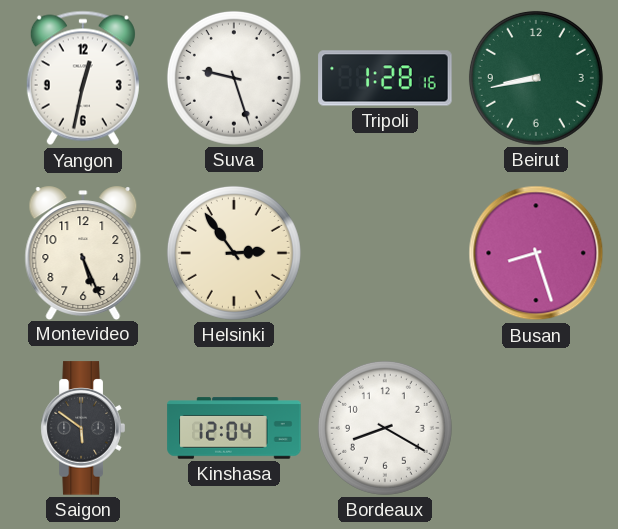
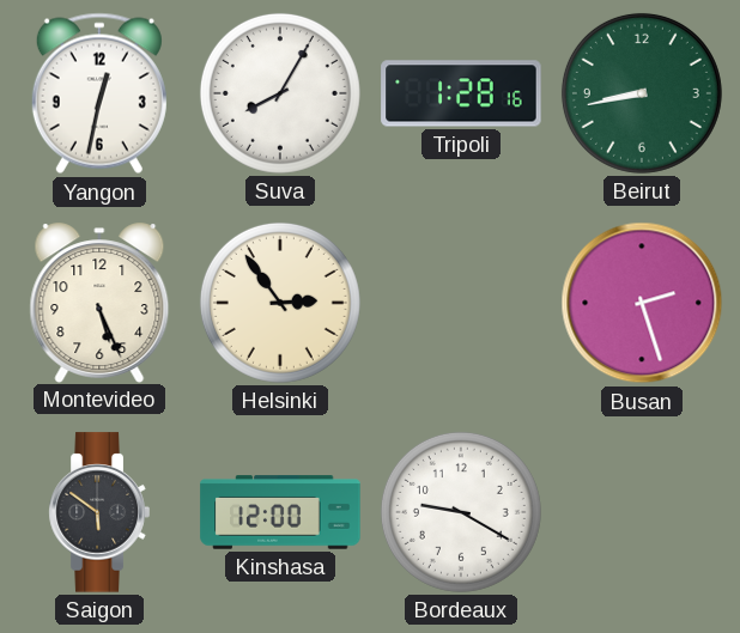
Suva: 9:27 -> 8:05
Busan: 8:27 -> 2:27
Kinshasa: 12:04 -> 12:00
Bordeaux: 8:20 -> 9:20
